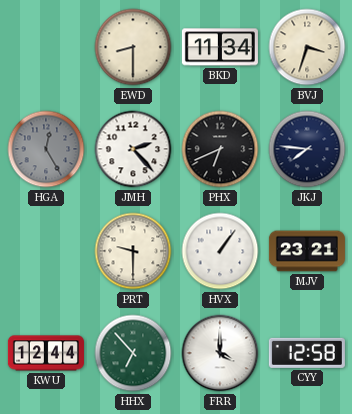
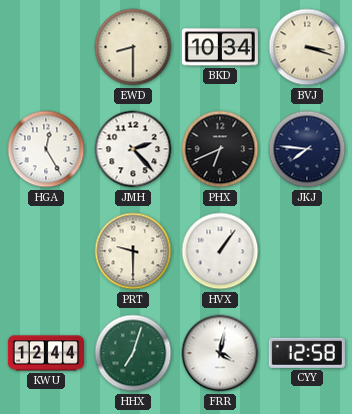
BKD: 11:34 -> 10:34
BVJ: 3:33 -> 3:18
HGA dial: grey -> white
MJV: 23:21 -> none
HHX: 6:53 -> 7:03
FRR: 4:00 -> 4:02
